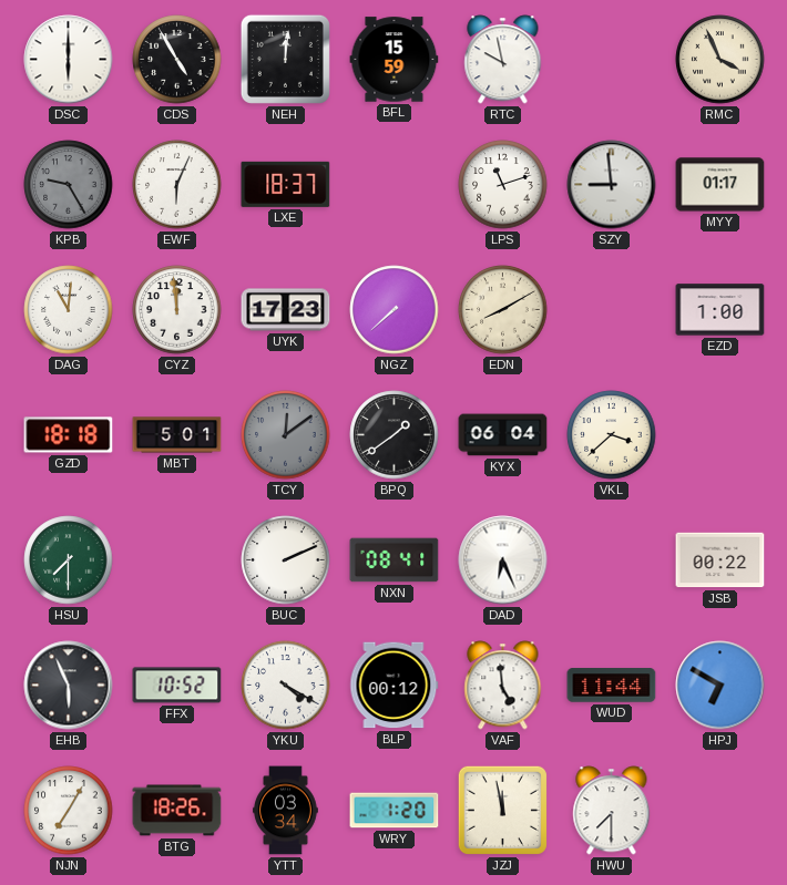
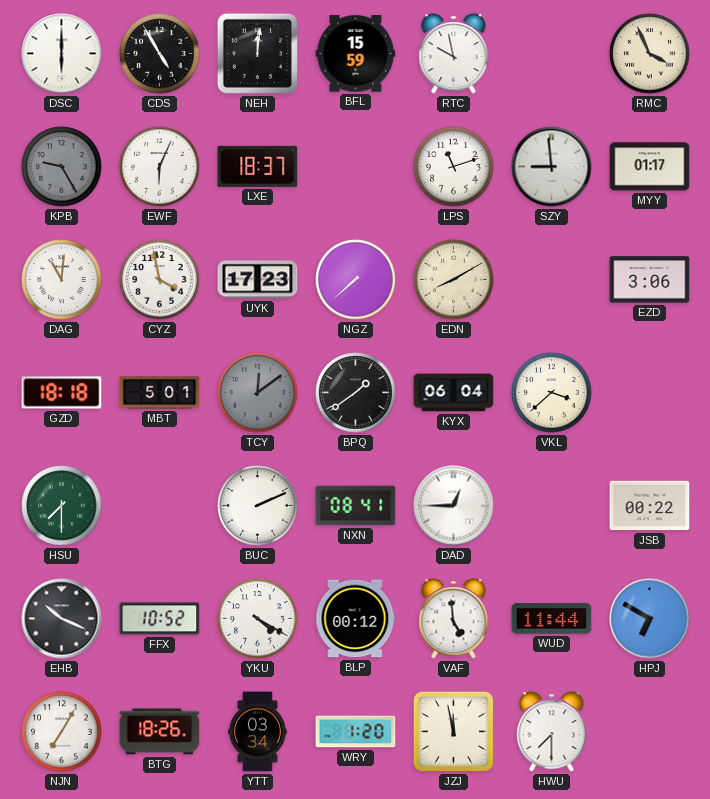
CYZ: 11:59 -> 3:58
EZD: 1:00 -> 3:06
DAD: 6:26 -> 12:45
EHB: 5:56 -> 10:19
